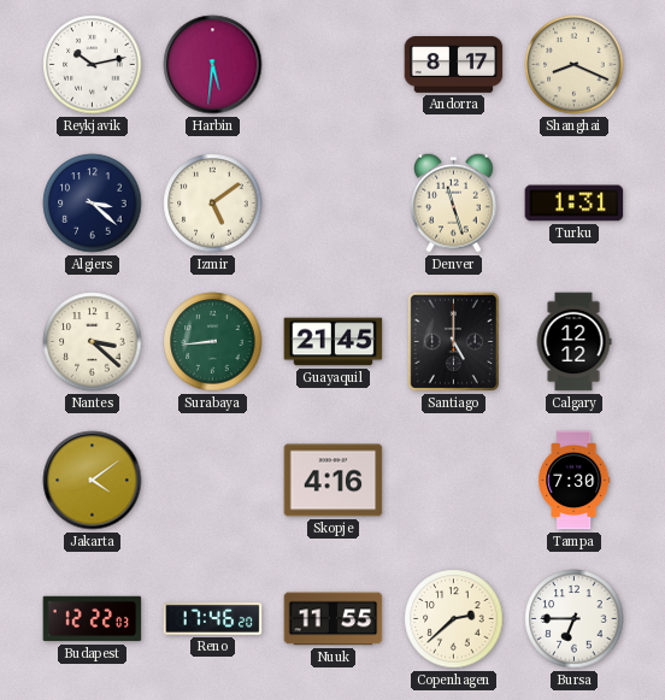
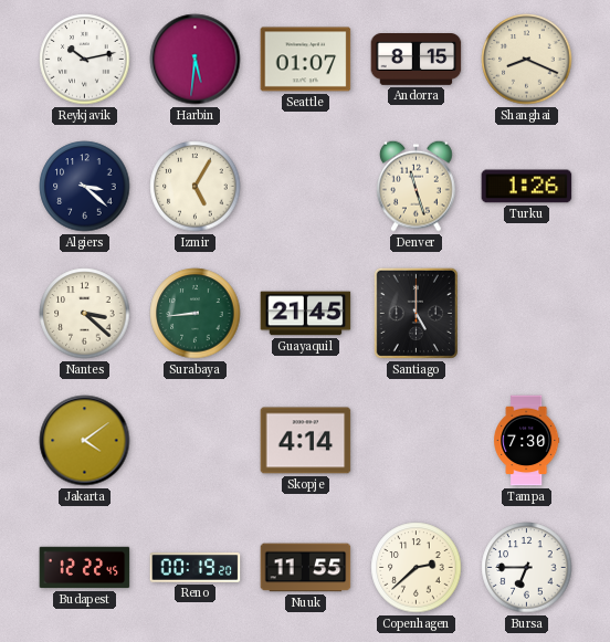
Seattle: none -> 01:07
Andorra: 8:17 -> 8:15
Izmir: 5:09 -> 5:05
Turku: 1:31 -> 1:26
Calgary: 12:12 -> none
Skopje: 4:16 -> 4:14
Budapest: 12:22:03 -> 12:22:45
Reno: 17:46 -> 00:19
